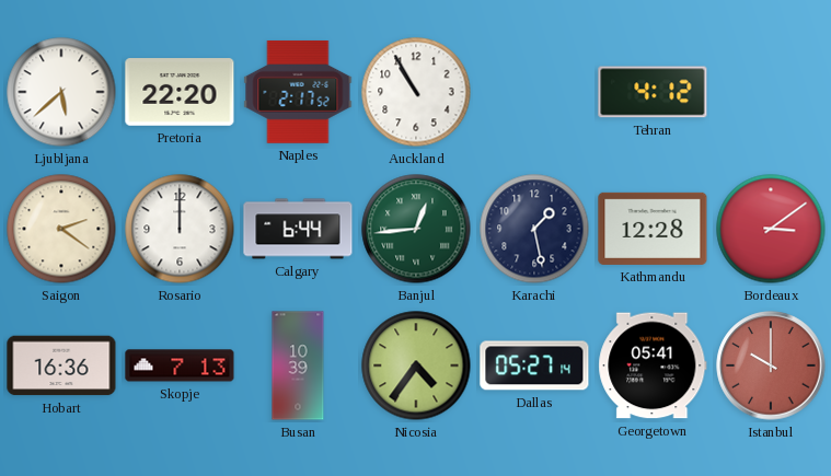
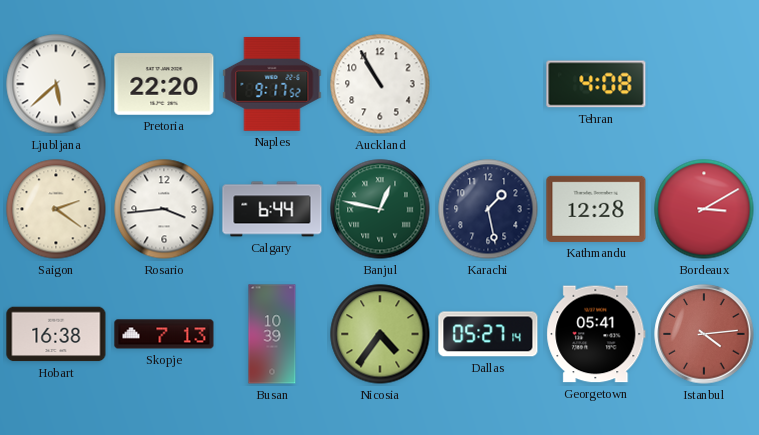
Naples: 2:17 -> 9:17
Tehran: 4:12 -> 4:08
Rosario: 12:00 -> 3:44
Banjul: 12:44 -> 12:47
Bordeaux: 3:09 -> 3:10
Hobart: 16:36 -> 16:38
Istanbul: 10:00 -> 4:14
